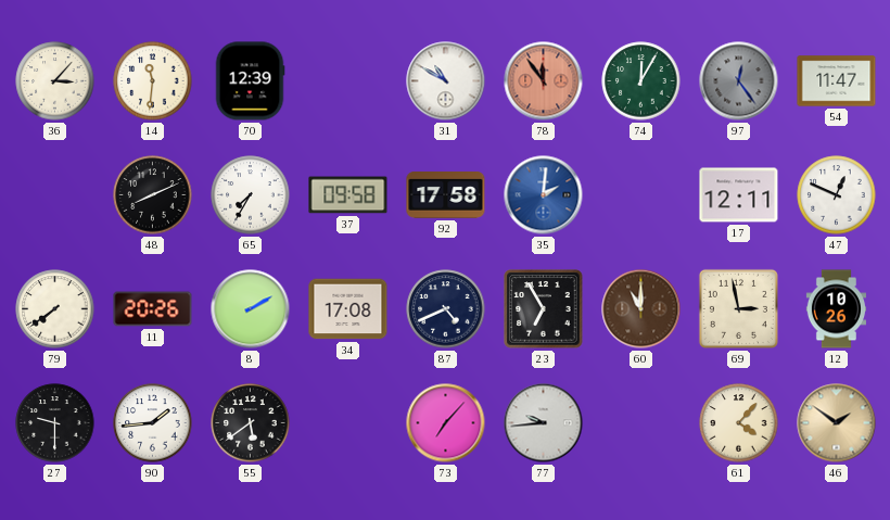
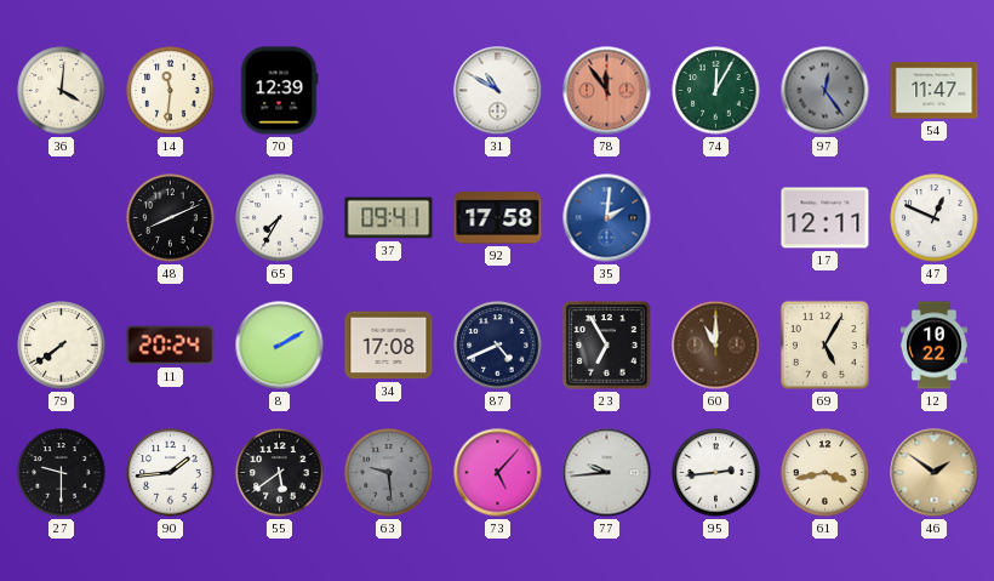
36: 3:07 -> 4:01
37: 09:58 -> 09:41
11: 20:26 -> 20:24
69: 2:58 -> 5:05
12: 10:26 -> 10:22
63: none -> 9:29
73: 7:07 -> 5:07
95: none -> 2:44
61: 4:07 -> 3:43
